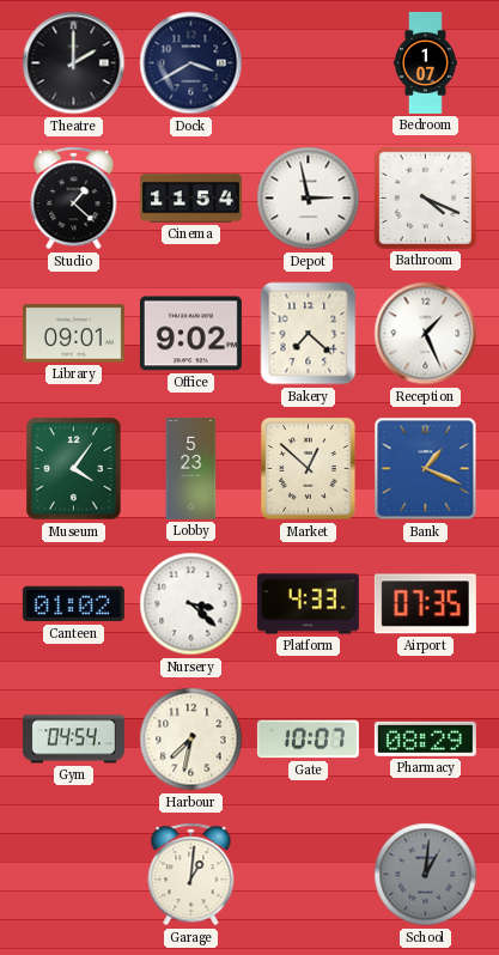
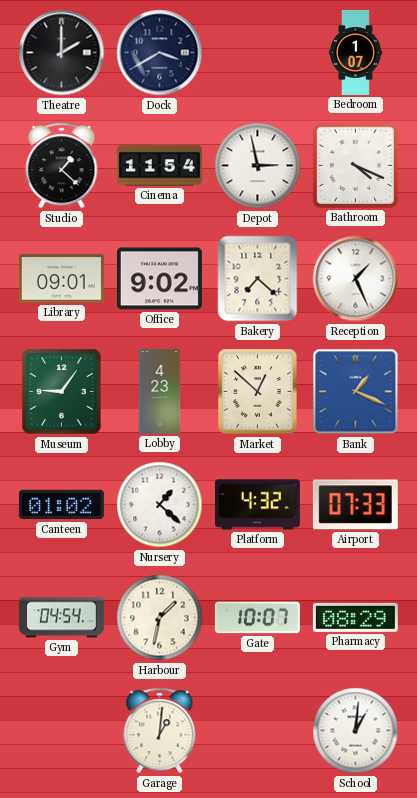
Museum: 4:06 -> 9:06
Lobby: 5:23 -> 4:23
Nursery: 3:22 -> 1:22
Platform: 4:33 -> 4:32
Airport: 07:35 -> 07:33
Harbour: 7:32 -> 1:32
School dial: grey -> white
